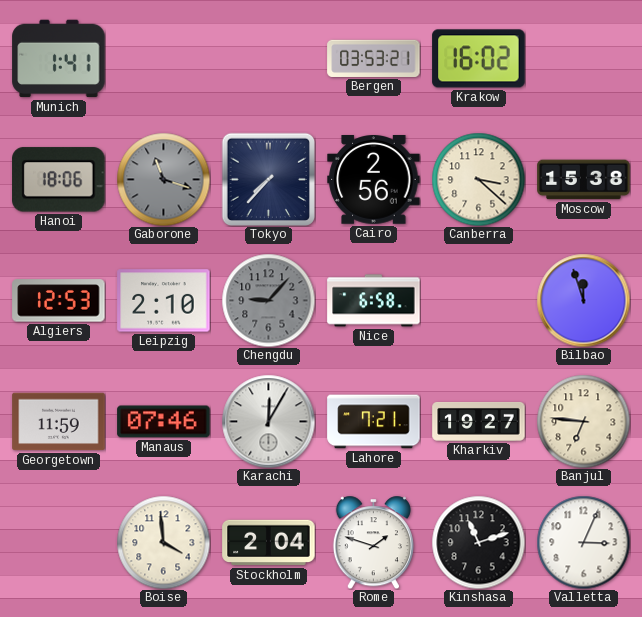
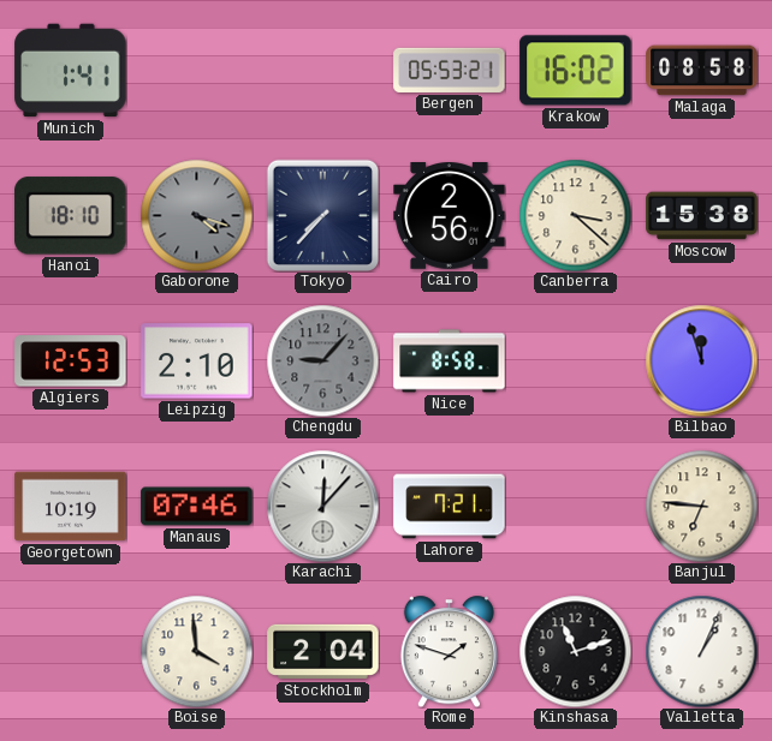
Bergen: 03:53 -> 05:53
Malaga: none -> 08:58
Hanoi: 18:06 -> 18:10
Gaborone: 11:18 -> 4:18
Nice: 6:58 -> 8:58
Georgetown: 11:59 -> 10:19
Karachi: 12:05 -> 12:07
Kharkiv: 19:27 -> none
Valletta: 3:04 -> 1:04
